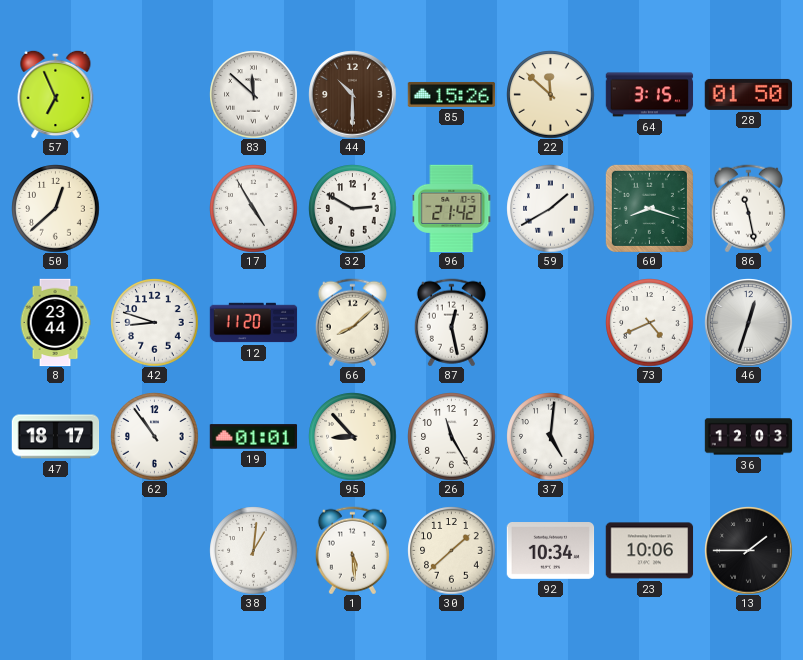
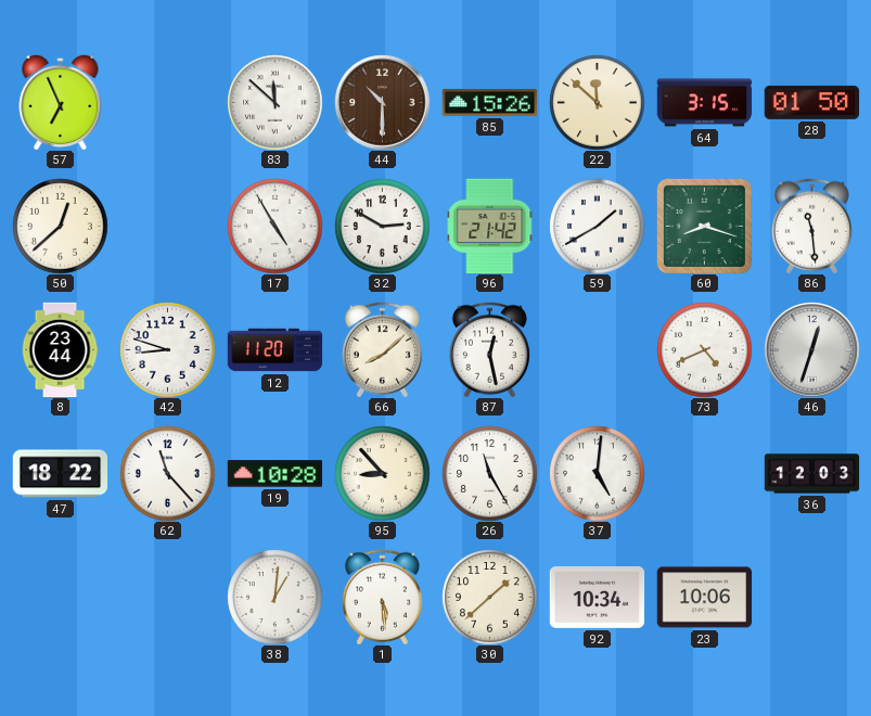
86: 11:28 -> 11:29
47: 18:17 -> 18:22
62: 10:54 -> 11:23
19: 01:01 -> 10:28
13: 1:45 -> none
